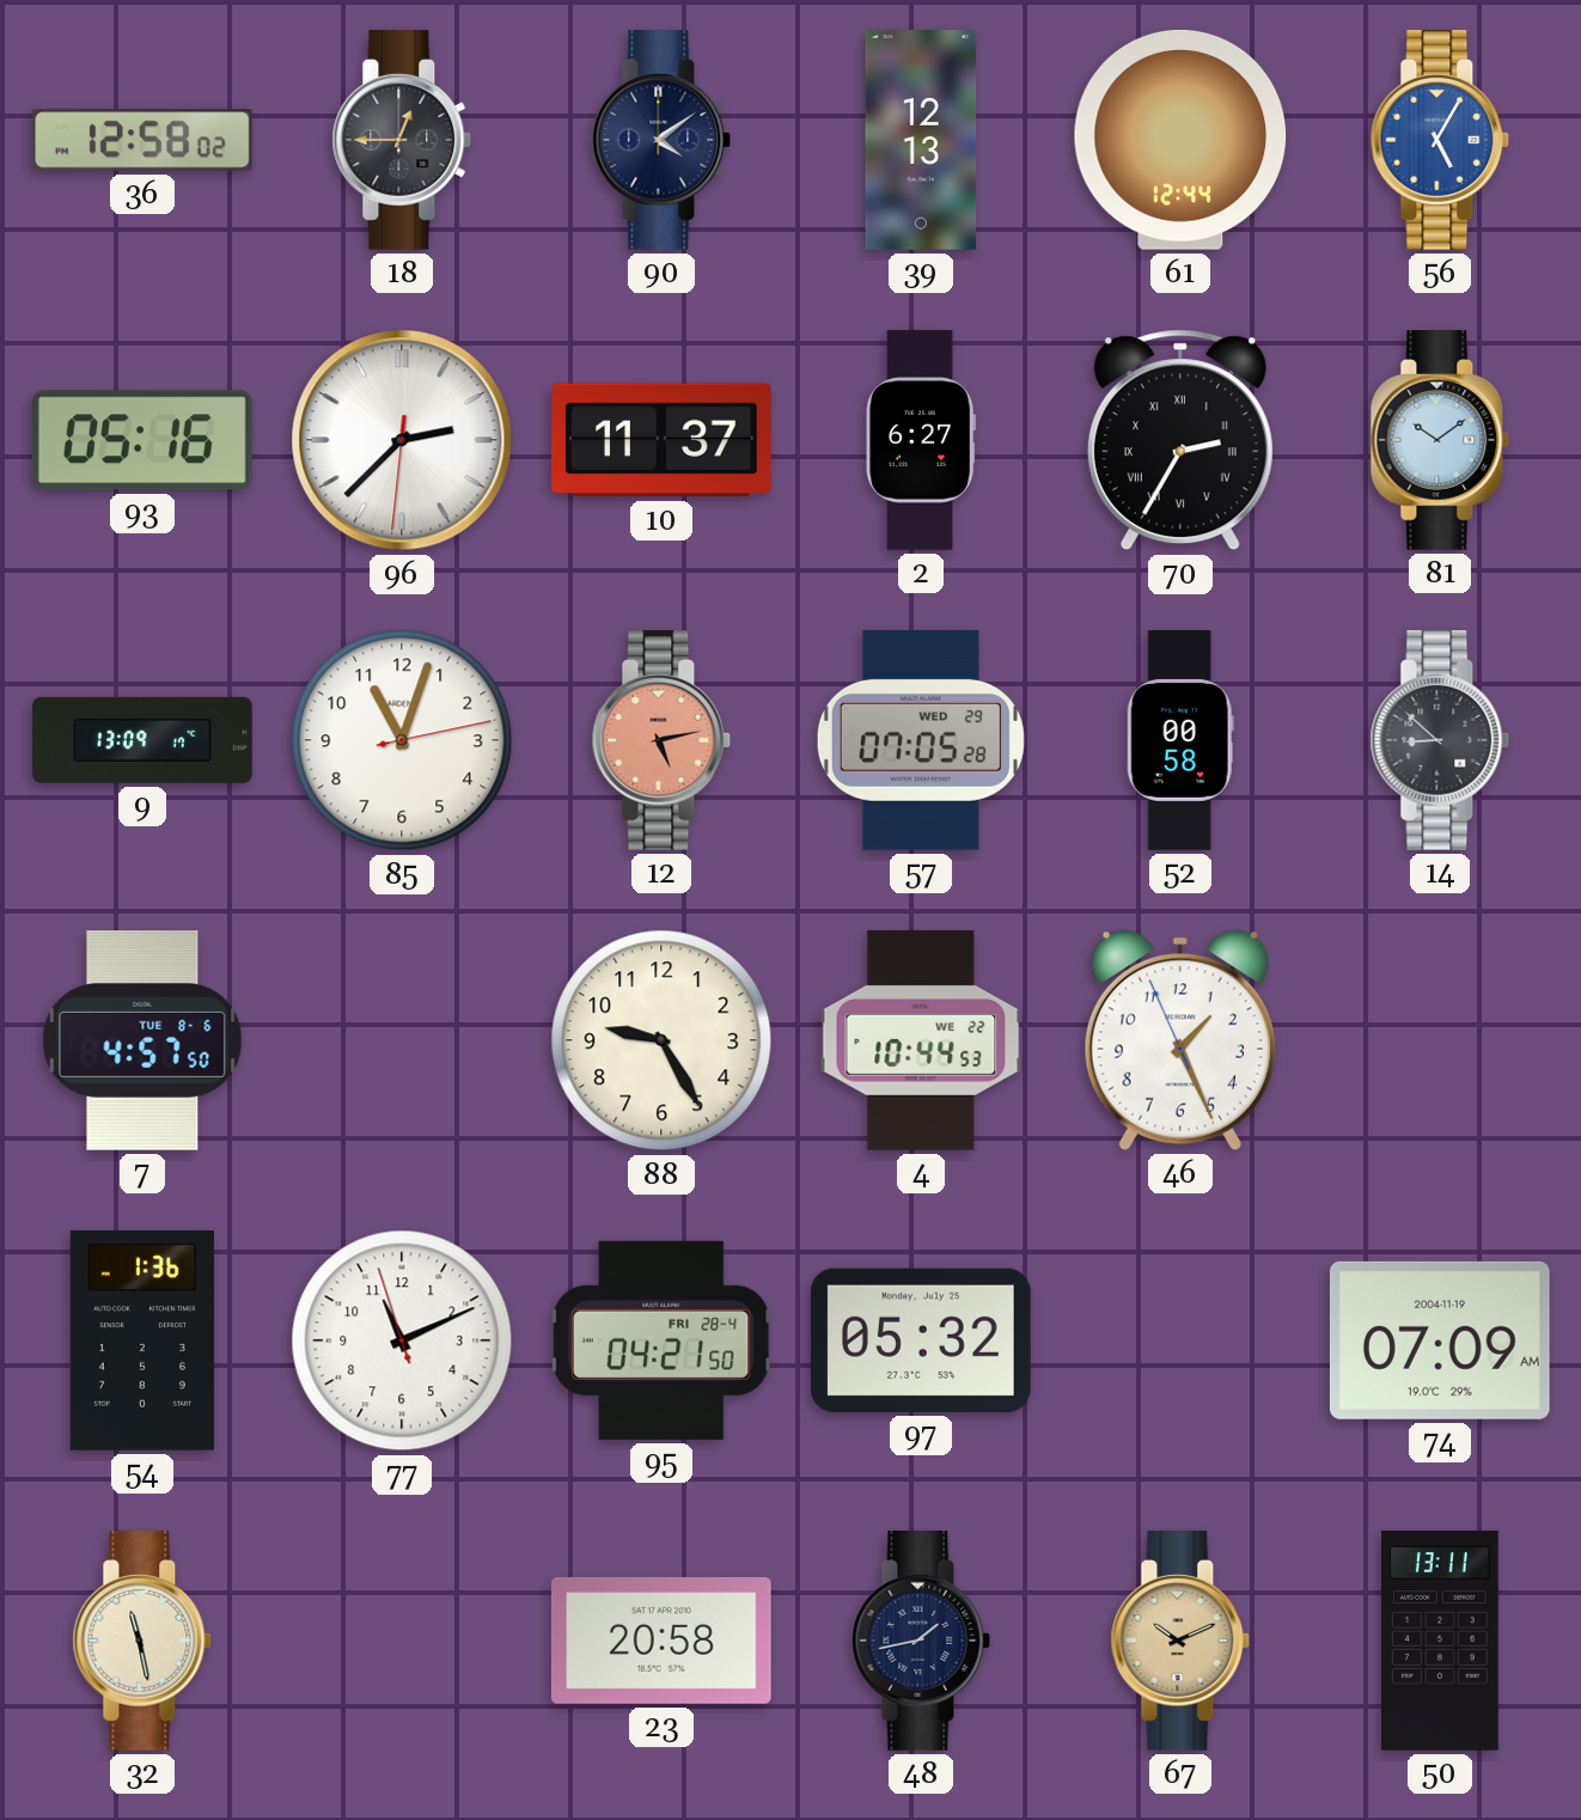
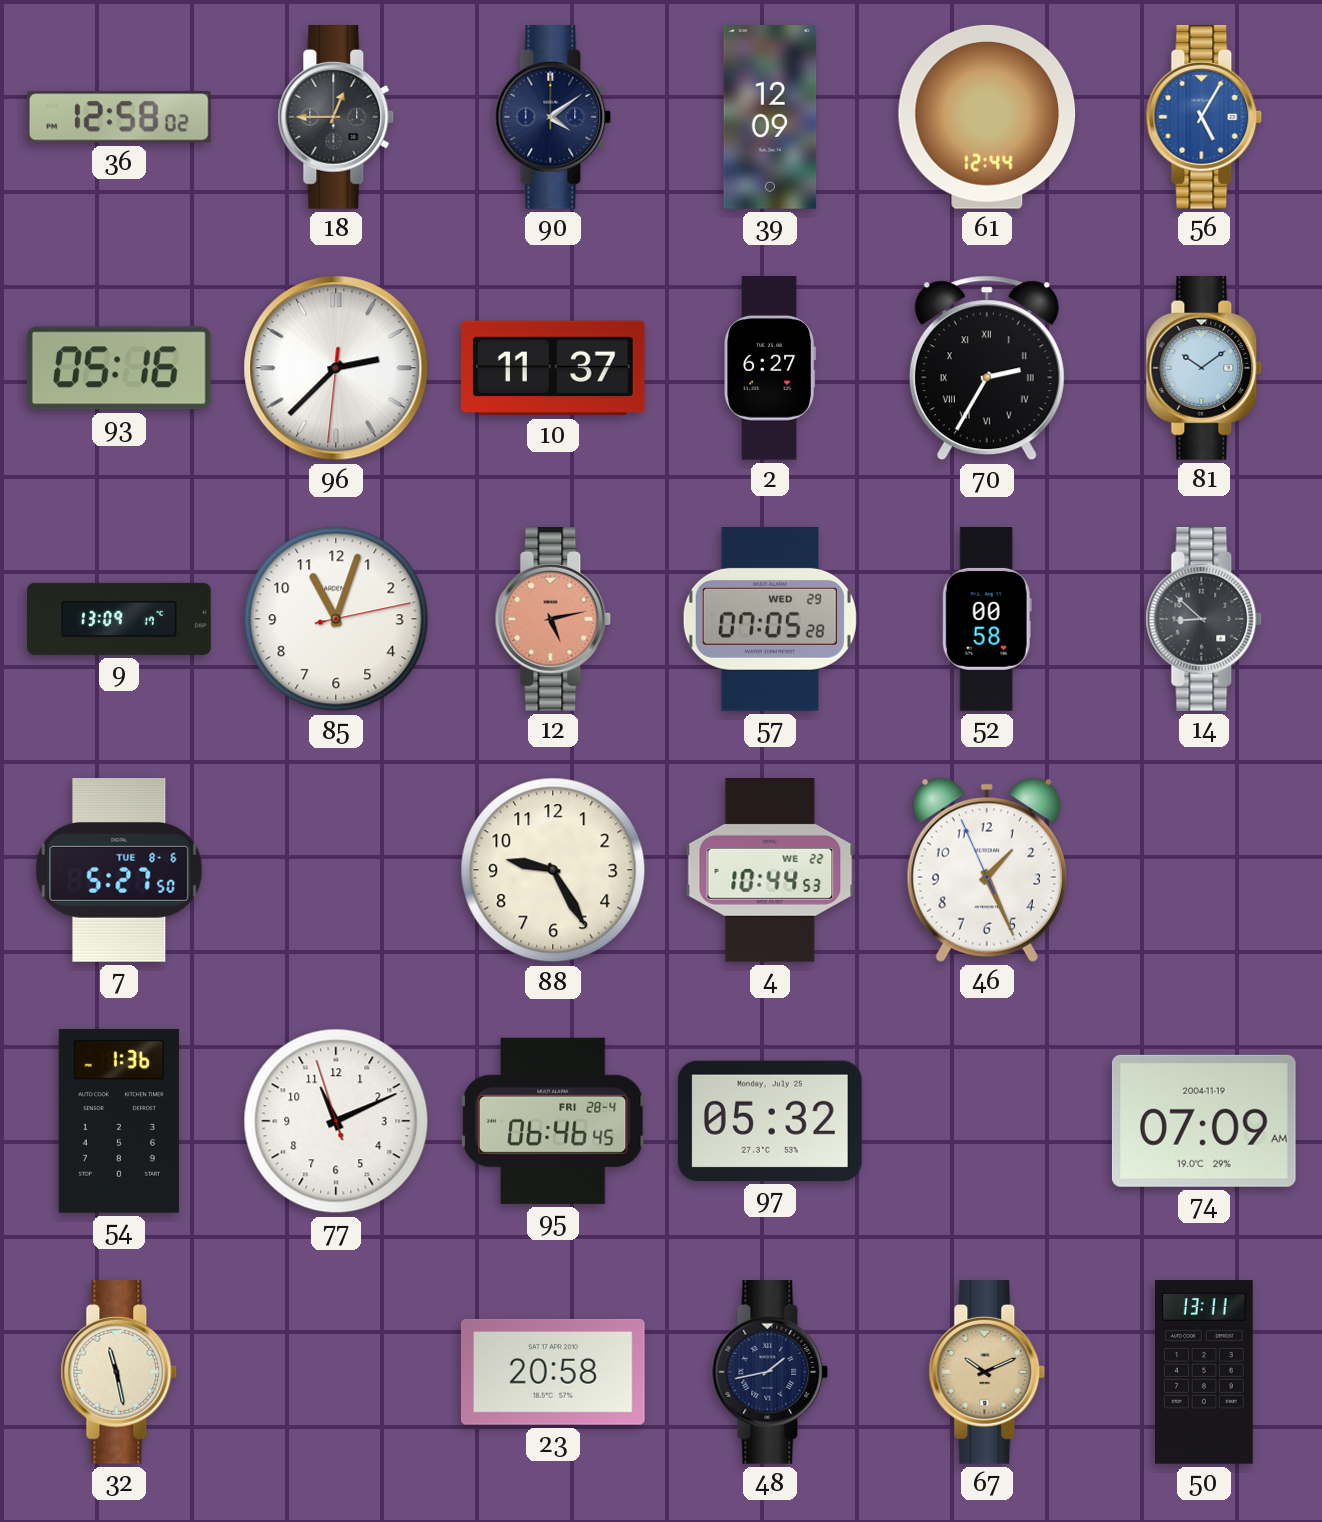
39: 12:13 -> 12:09
7: 4:57 -> 5:27
95: 04:21 -> 06:46
